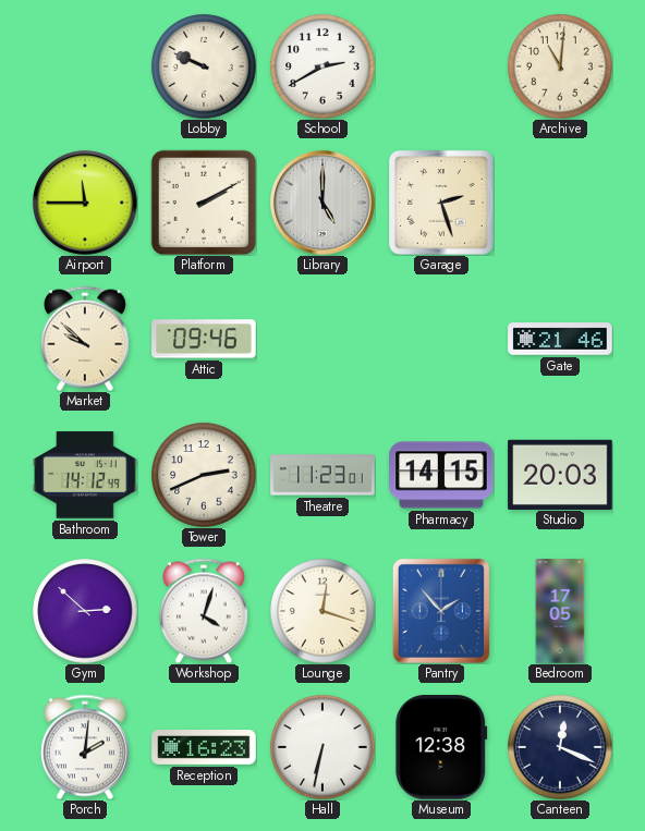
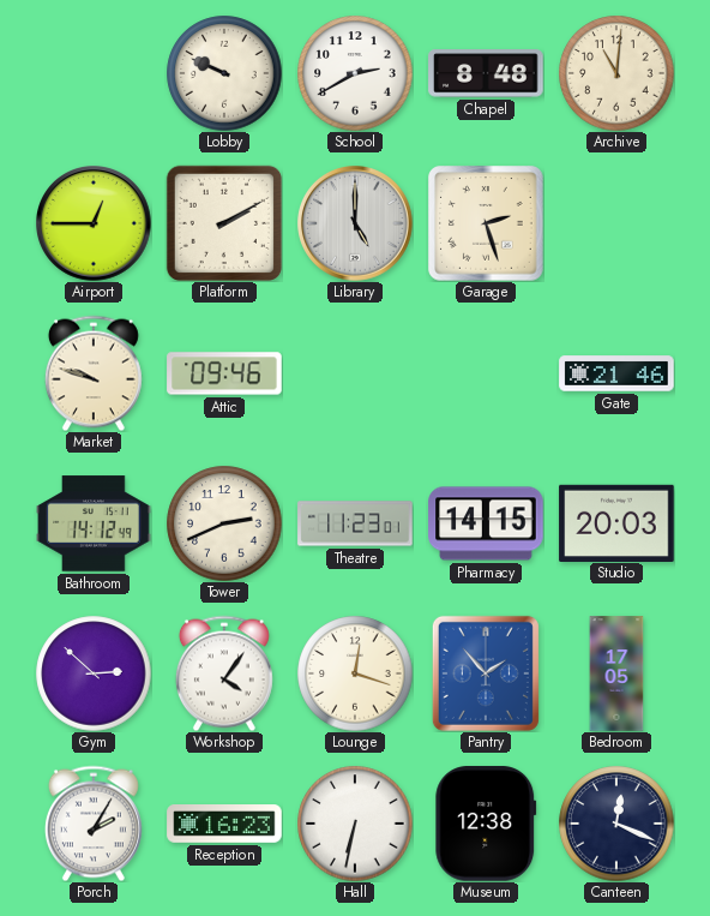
Chapel: none -> 8:48
Airport: 11:45 -> 12:45
Market: 9:52 -> 9:48
Workshop: 4:03 -> 4:06
Porch: 2:01 -> 2:05
